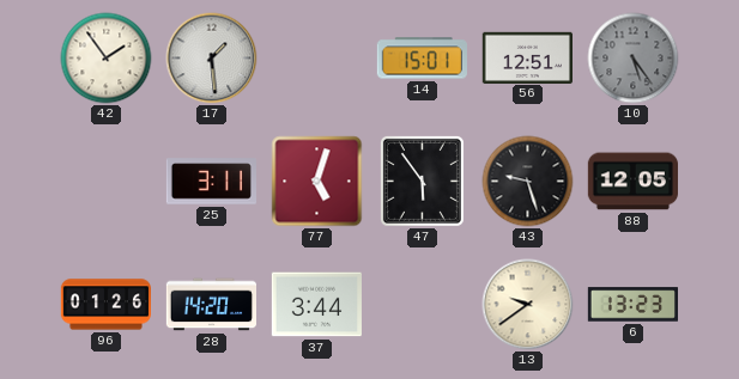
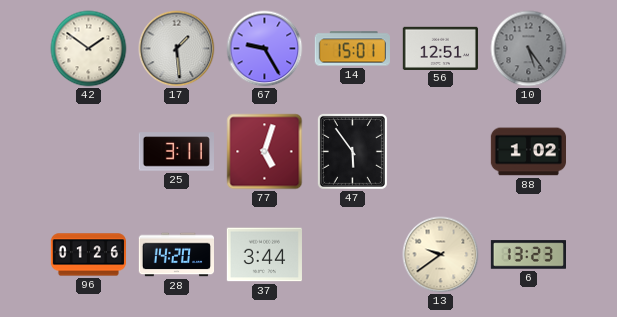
42: 1:54 -> 1:51
67: none -> 9:25
43: 9:27 -> none
88: 12:05 -> 1:02
